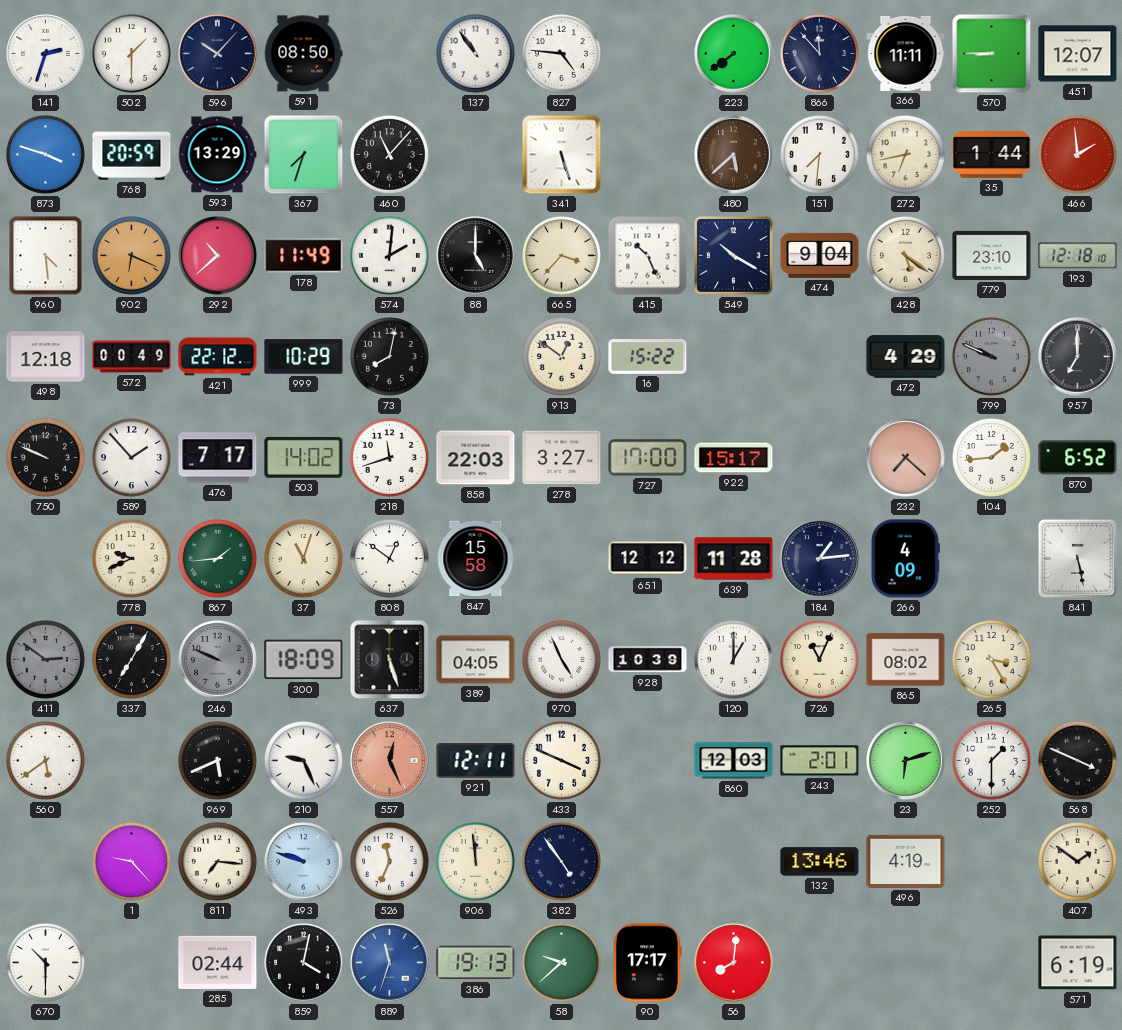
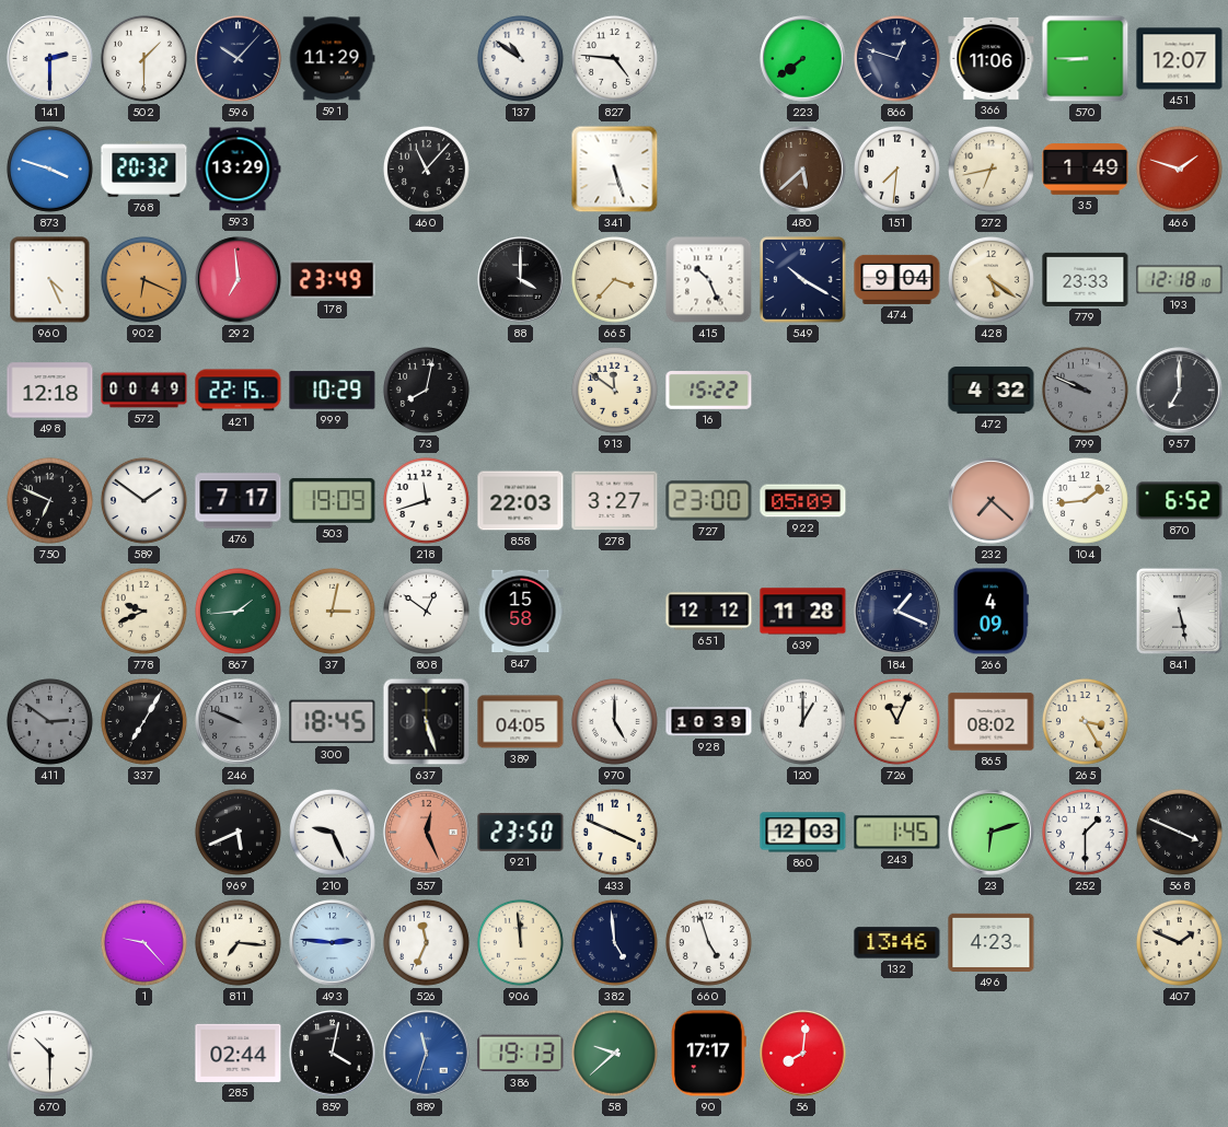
141: 2:33 -> 2:30
591: 08:50 -> 11:29
137: 10:54 -> 10:51
866: 11:53 -> 12:48
366: 11:11 -> 11:06
768: 20:59 -> 20:32
367: 7:33 -> none
35: 1:44 -> 1:49
466: 1:59 -> 1:48
960: 4:29 -> 4:26
292: 10:38 -> 6:59
178: 11:49 -> 23:49
574: 2:01 -> none
88: 5:00 -> 4:00
779: 23:10 -> 23:33
421: 22:12 -> 22:15
913: 12:51 -> 11:51
472: 4:29 -> 4:32
750: 9:49 -> 6:49
589: 1:53 -> 1:51
503: 14:02 -> 19:09
727: 17:00 -> 23:00
922: 15:17 -> 05:09
37: 11:03 -> 3:02
184: 1:14 -> 1:19
300: 18:09 -> 18:45
970: 4:56 -> 5:00
560: 5:39 -> none
921: 12:11 -> 23:50
243: 2:01 -> 1:45
493: 9:48 -> 2:46
382: 4:54 -> 4:59
660: none -> 4:57
496: 4:19 -> 4:23
407: 1:51 -> 1:49
571: 6:19 -> none
